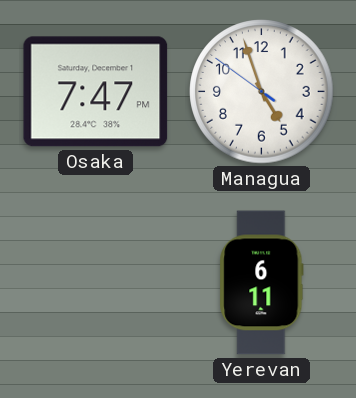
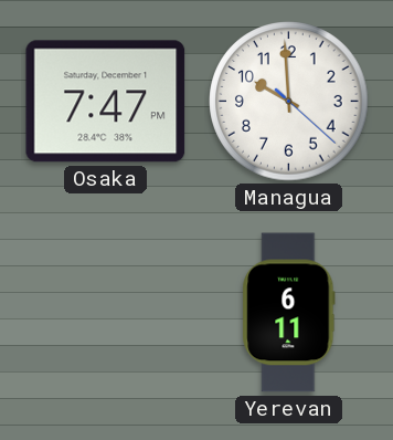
Managua: 4:56 -> 9:59
